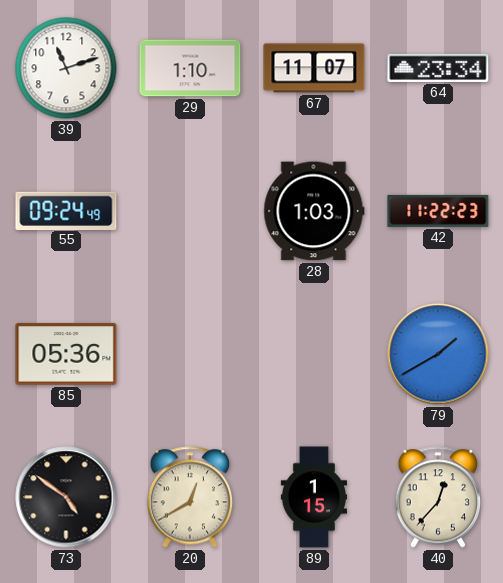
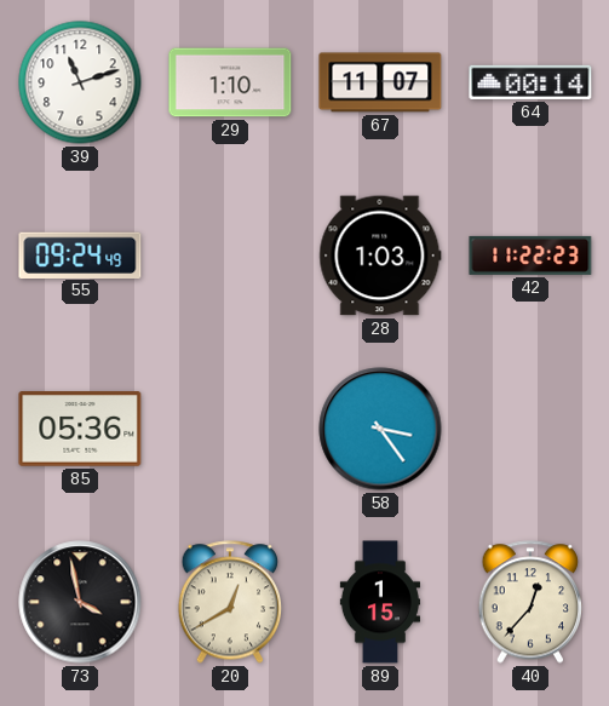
64: 23:34 -> 00:14
58: none -> 3:24
79: 1:40 -> none
73: 4:51 -> 3:58
